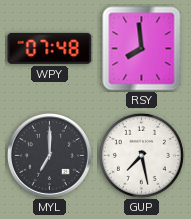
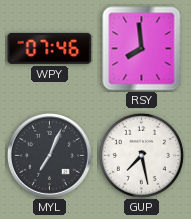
WPY: 07:48 -> 07:46
MYL: 7:00 -> 7:04
